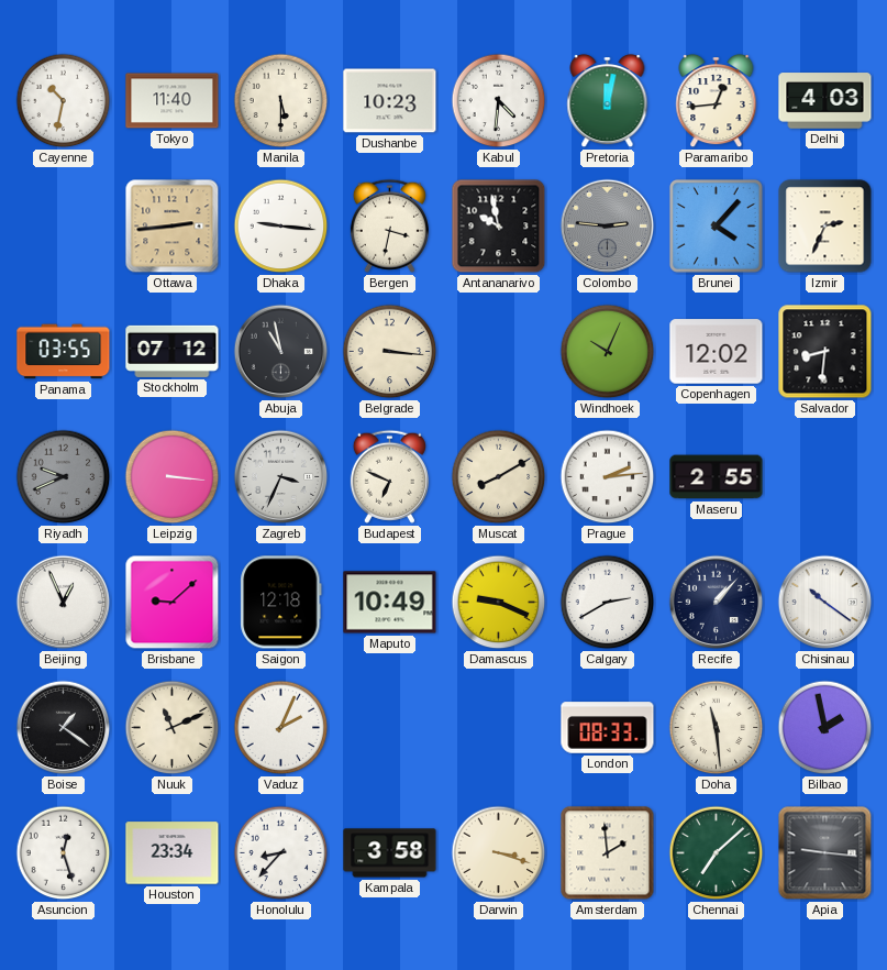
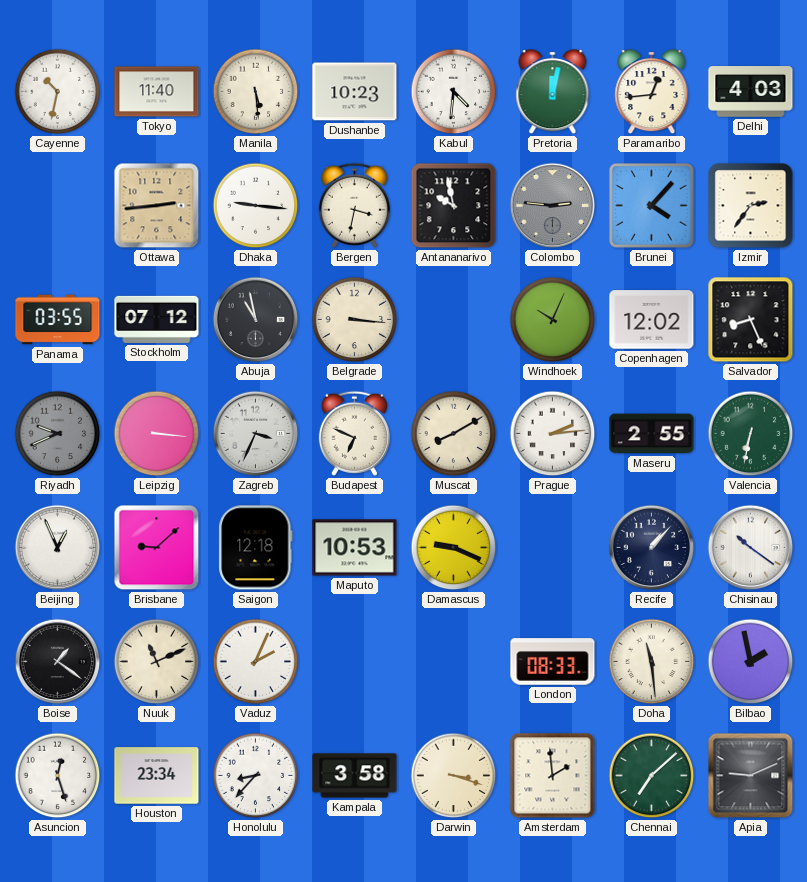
Manila: 5:30 -> 5:29
Izmir: 2:34 -> 2:36
Salvador: 8:31 -> 8:26
Valencia: none -> 6:32
Maputo: 10:49 -> 10:53
Calgary: 2:40 -> none
Apia: 9:16 -> 9:11
